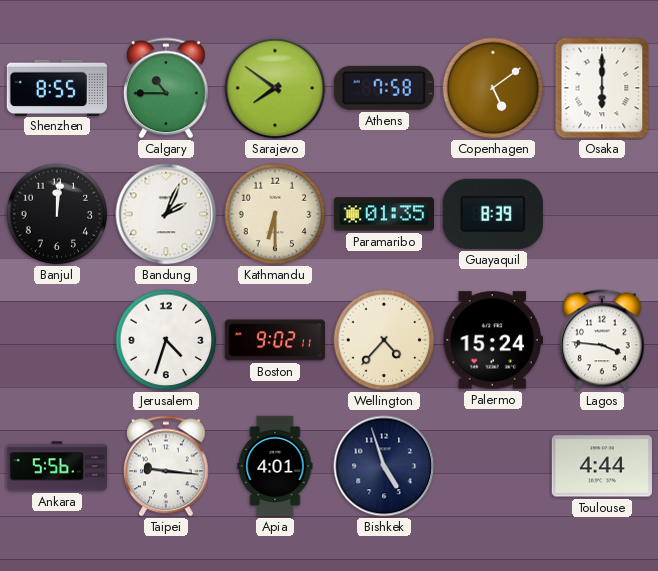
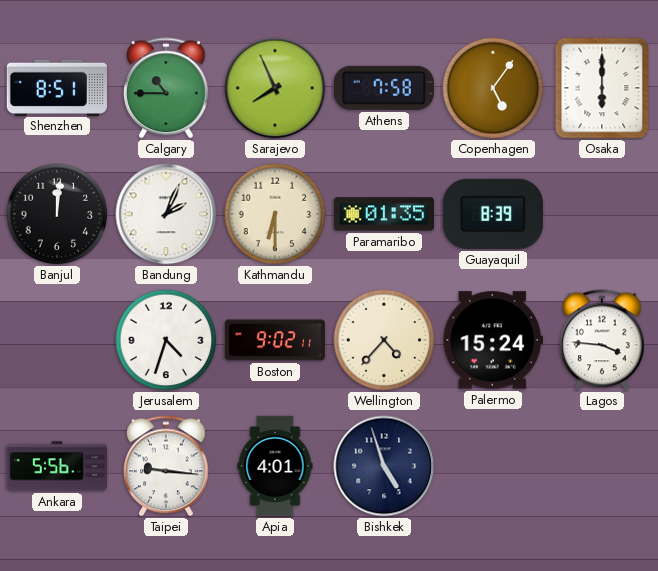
Shenzhen: 8:55 -> 8:51
Sarajevo: 7:51 -> 7:56
Copenhagen: 5:09 -> 5:06
Toulouse: 4:44 -> none
